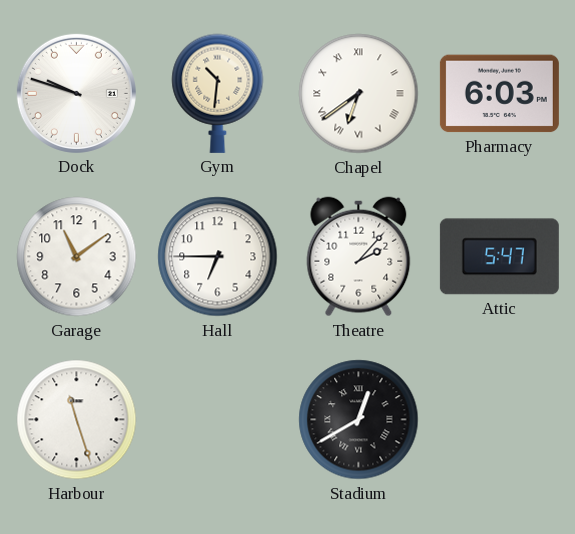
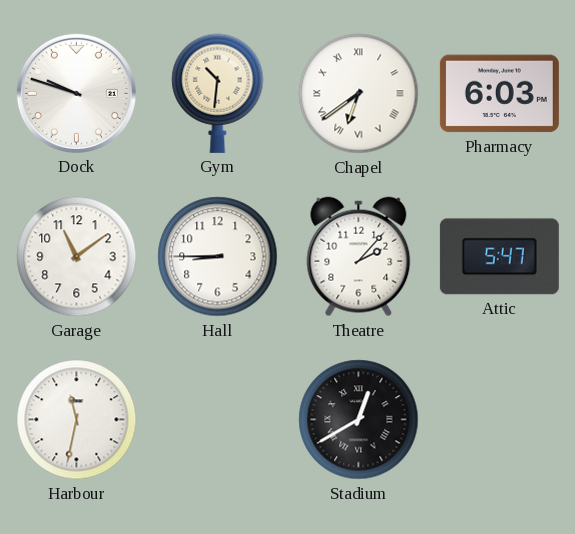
Hall: 6:45 -> 8:45
Harbour: 11:27 -> 11:32
